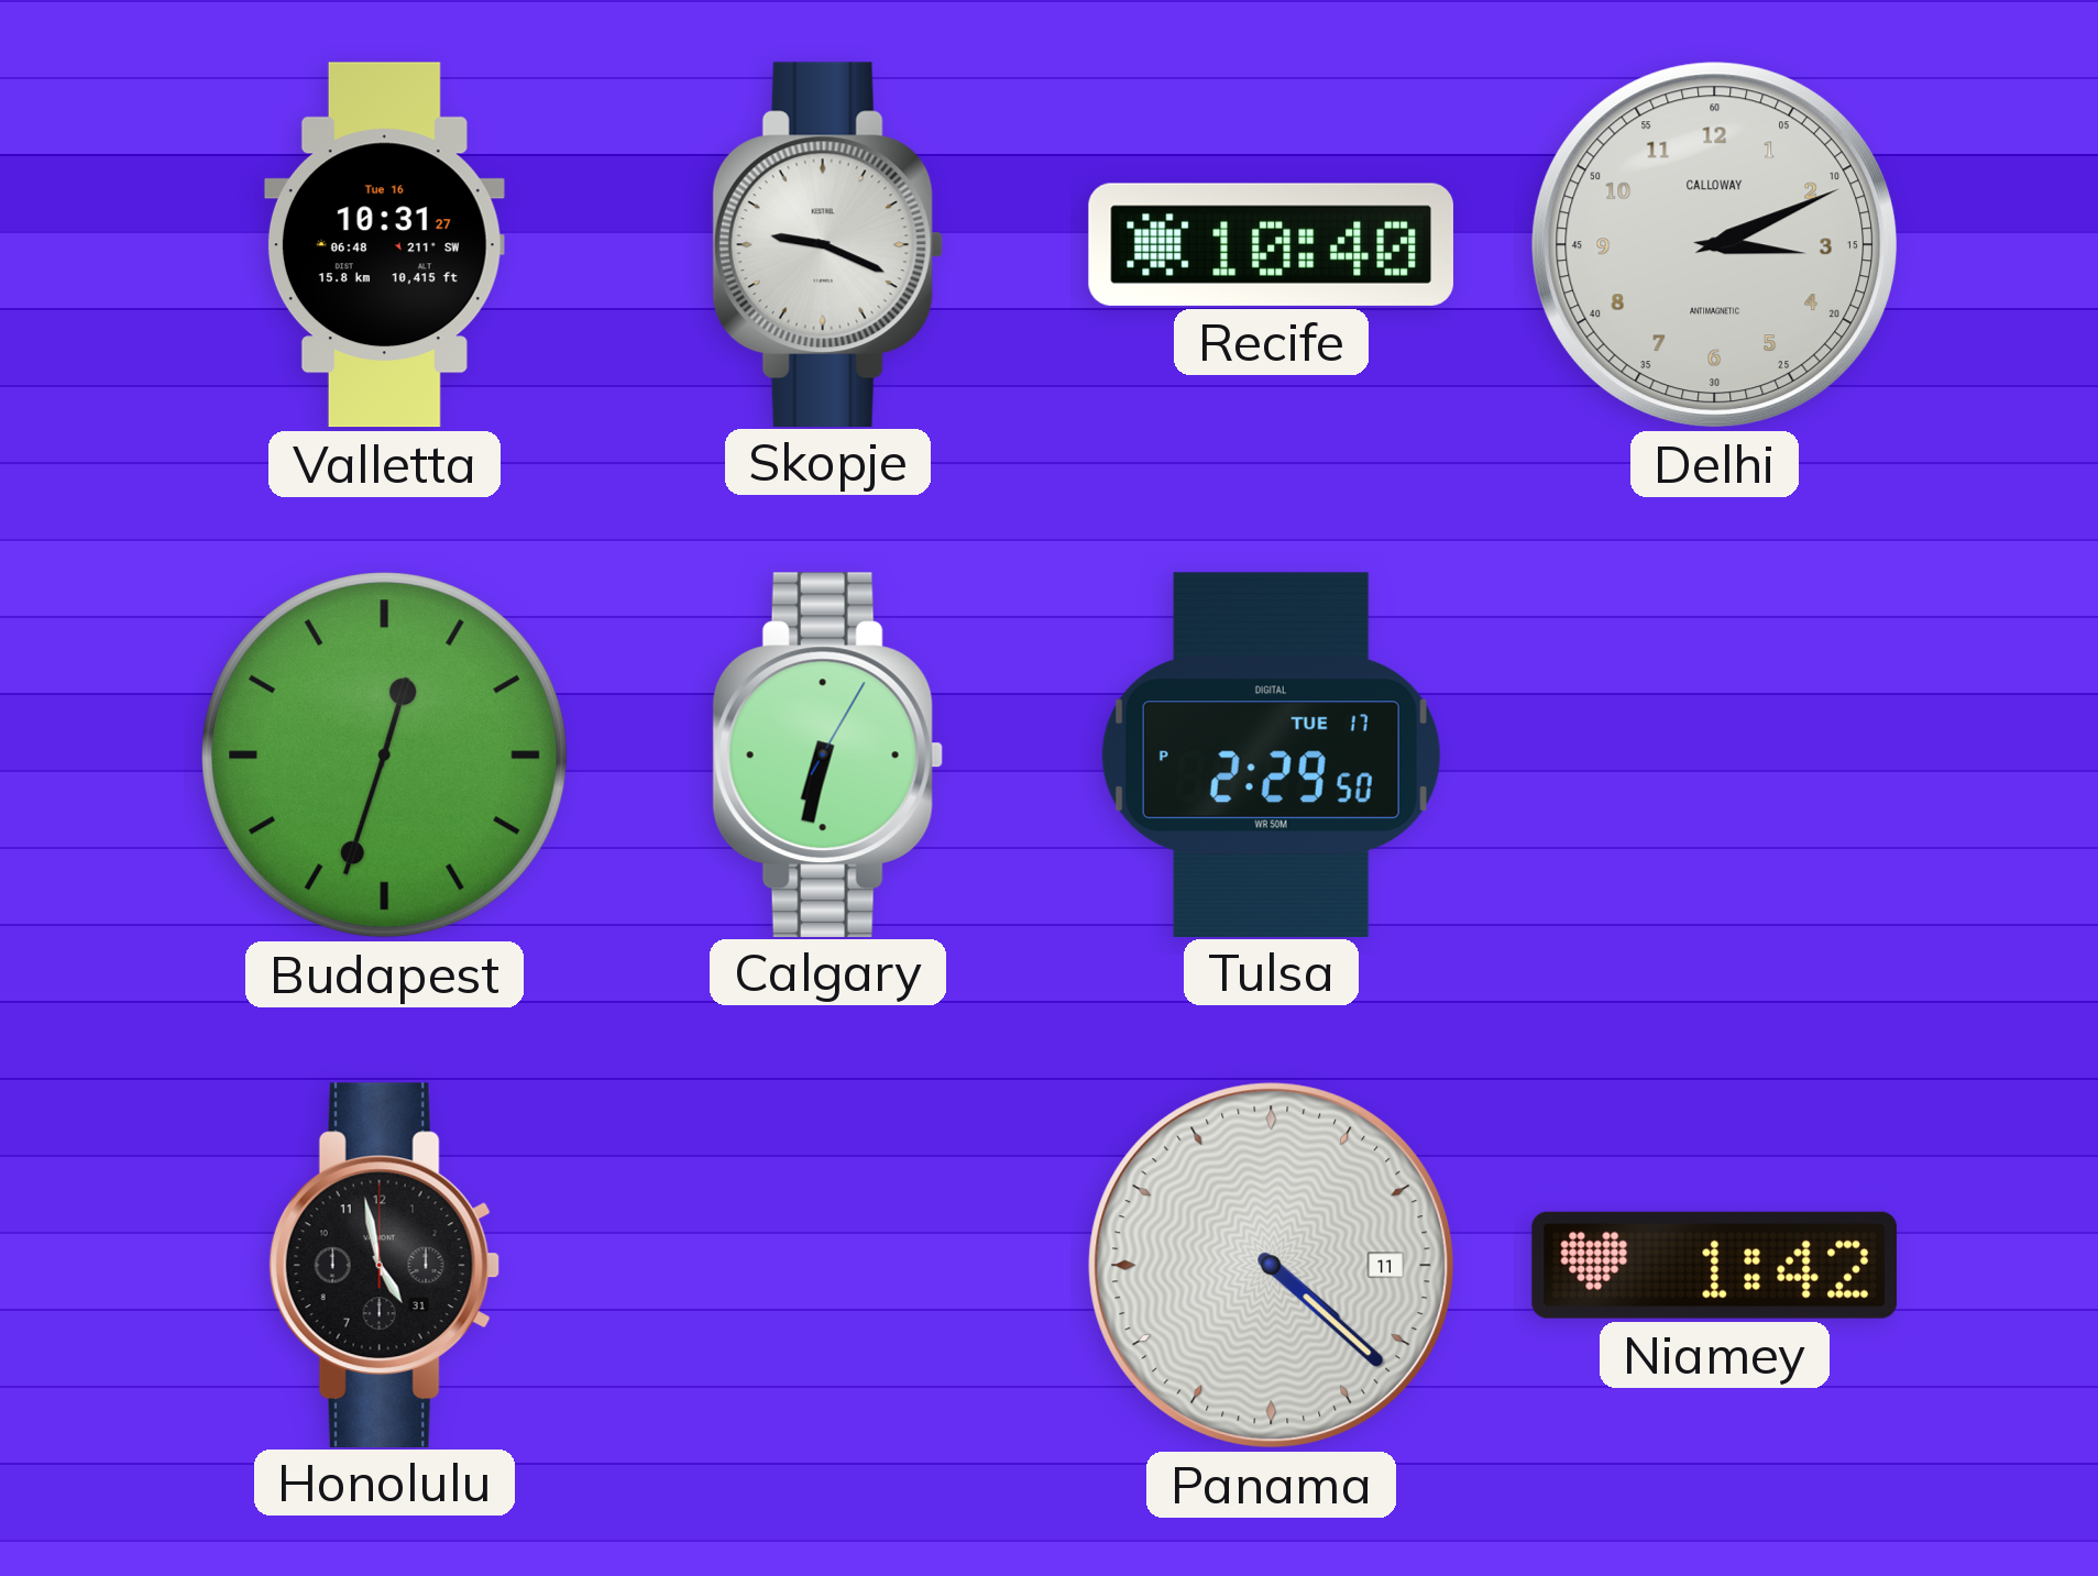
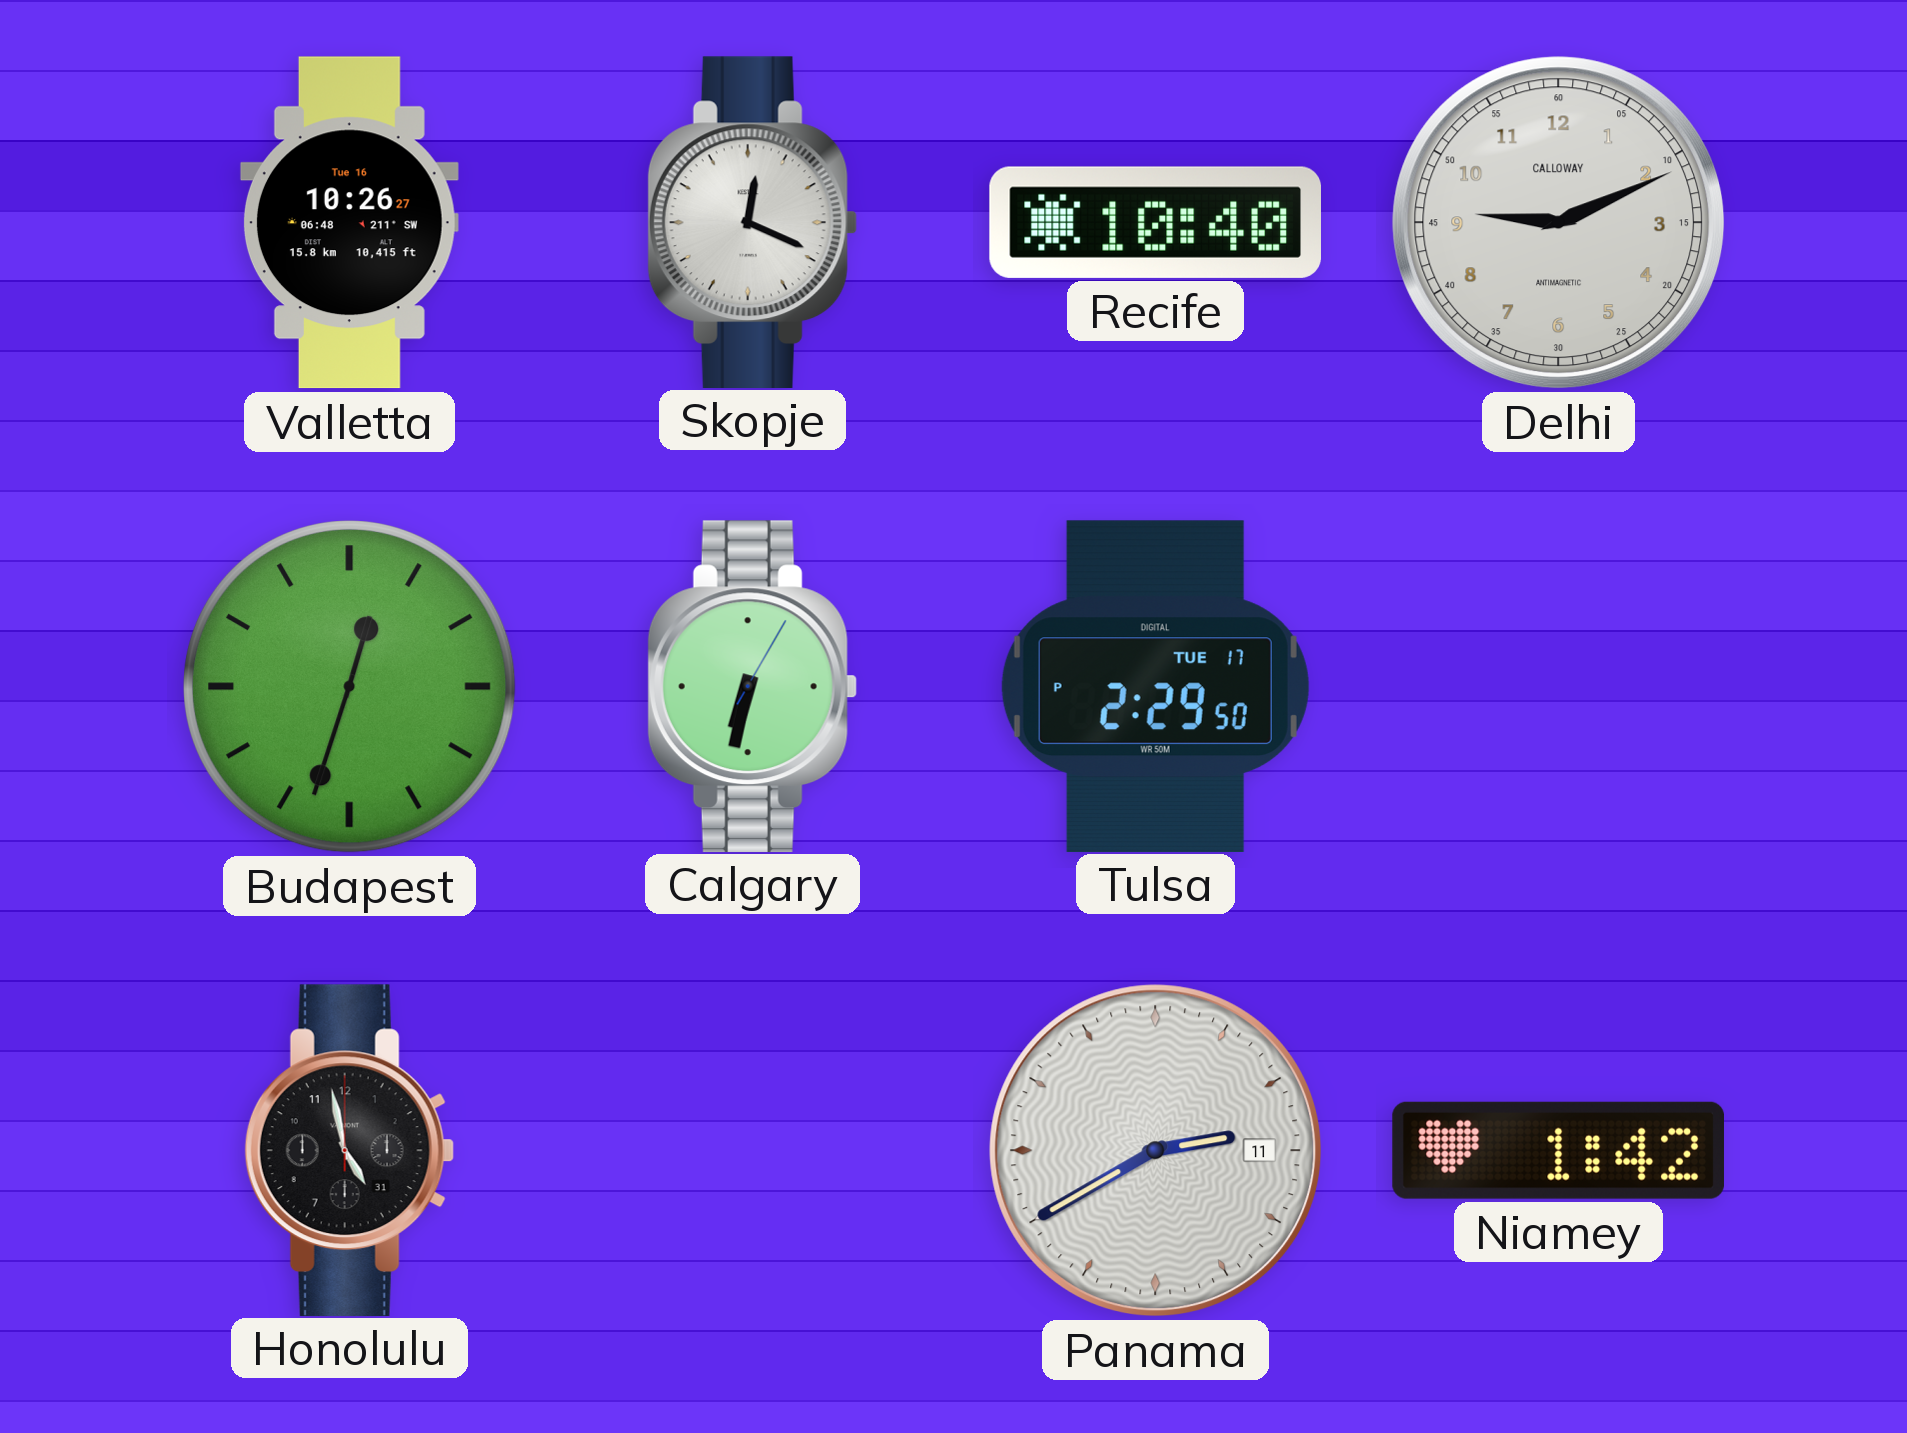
Valletta: 10:31 -> 10:26
Skopje: 9:19 -> 12:19
Delhi: 3:11 -> 9:11
Panama: 4:22 -> 2:40
